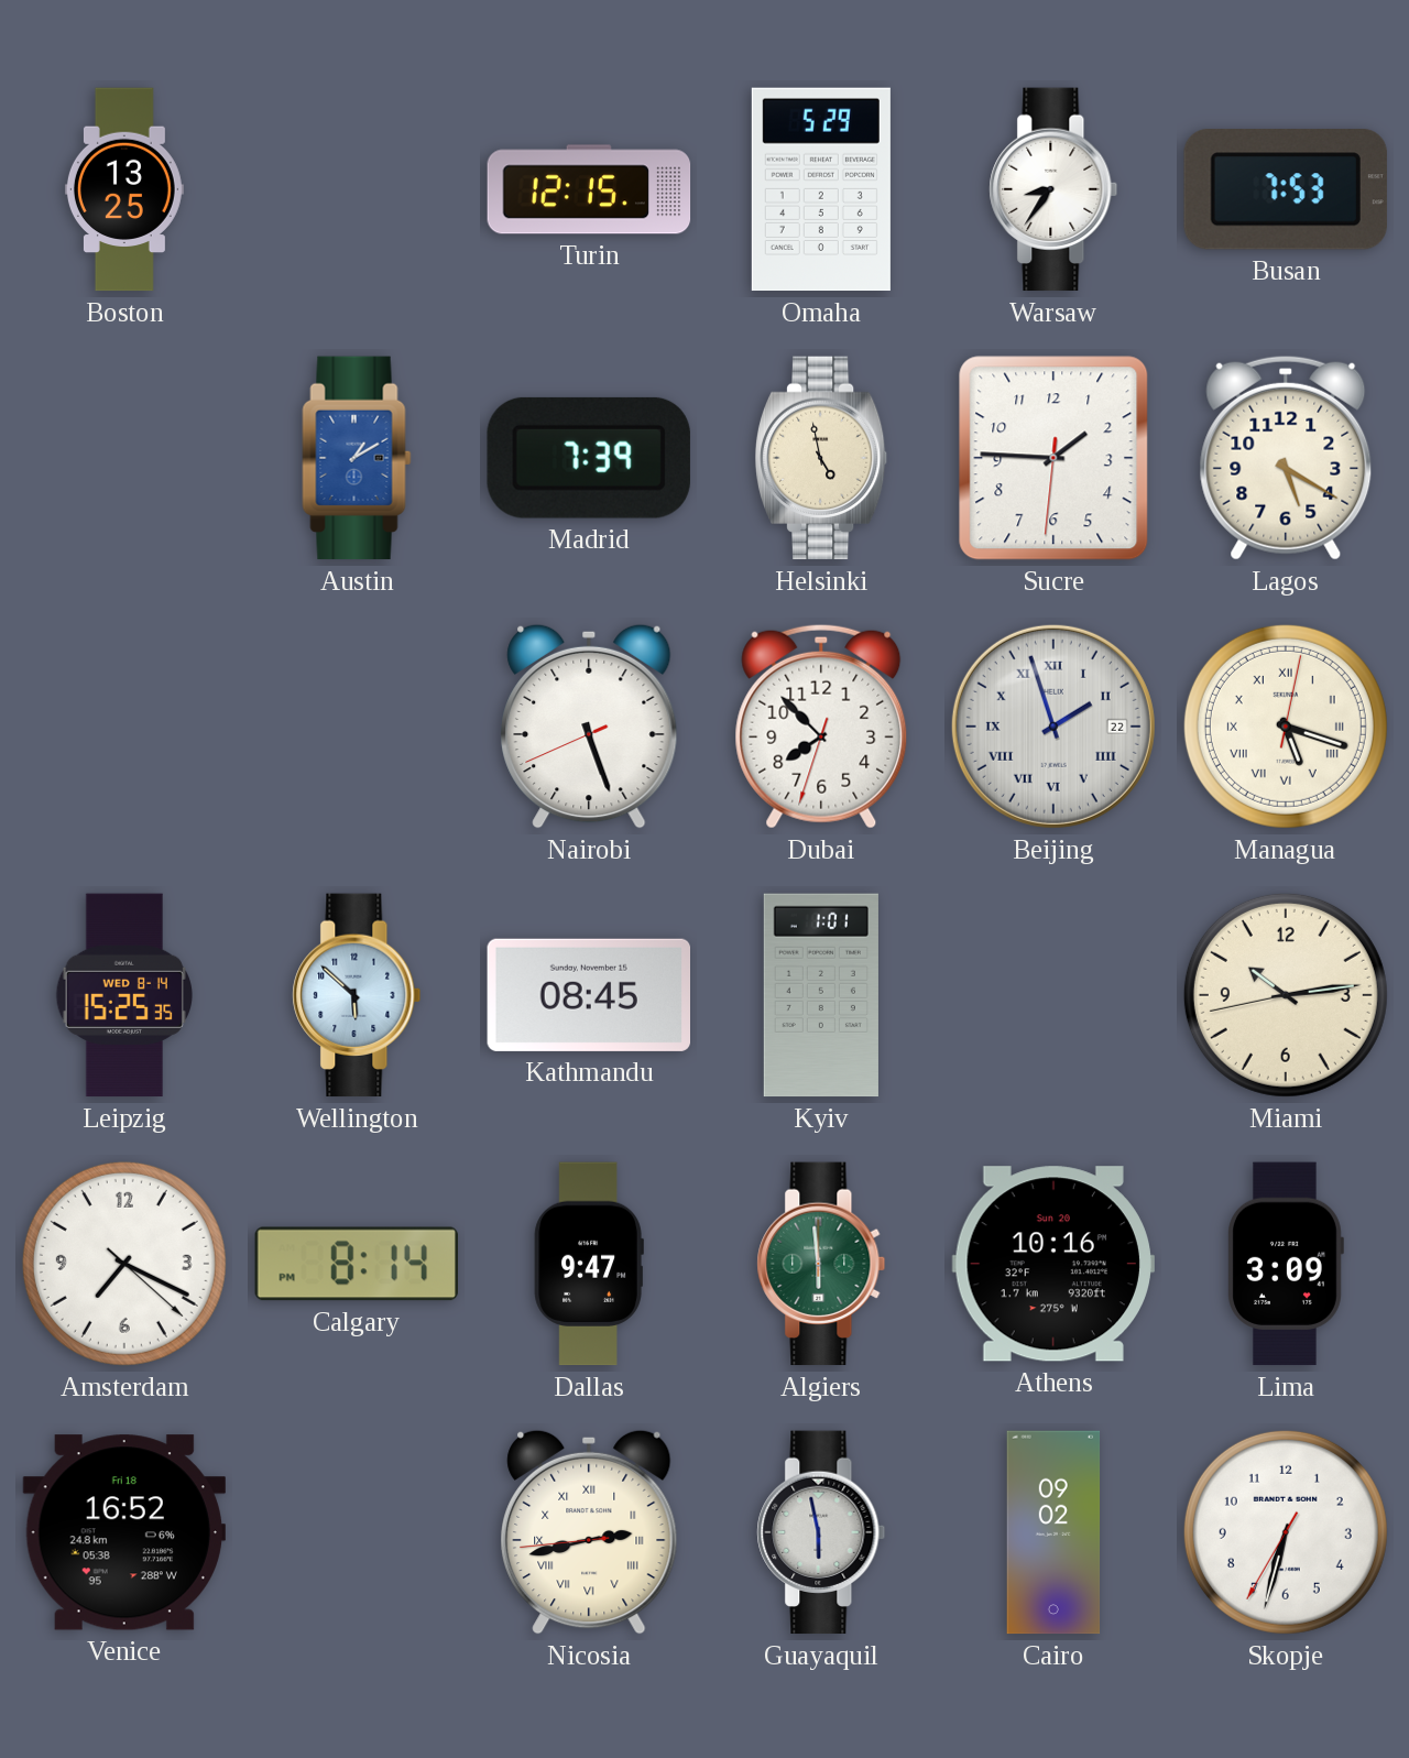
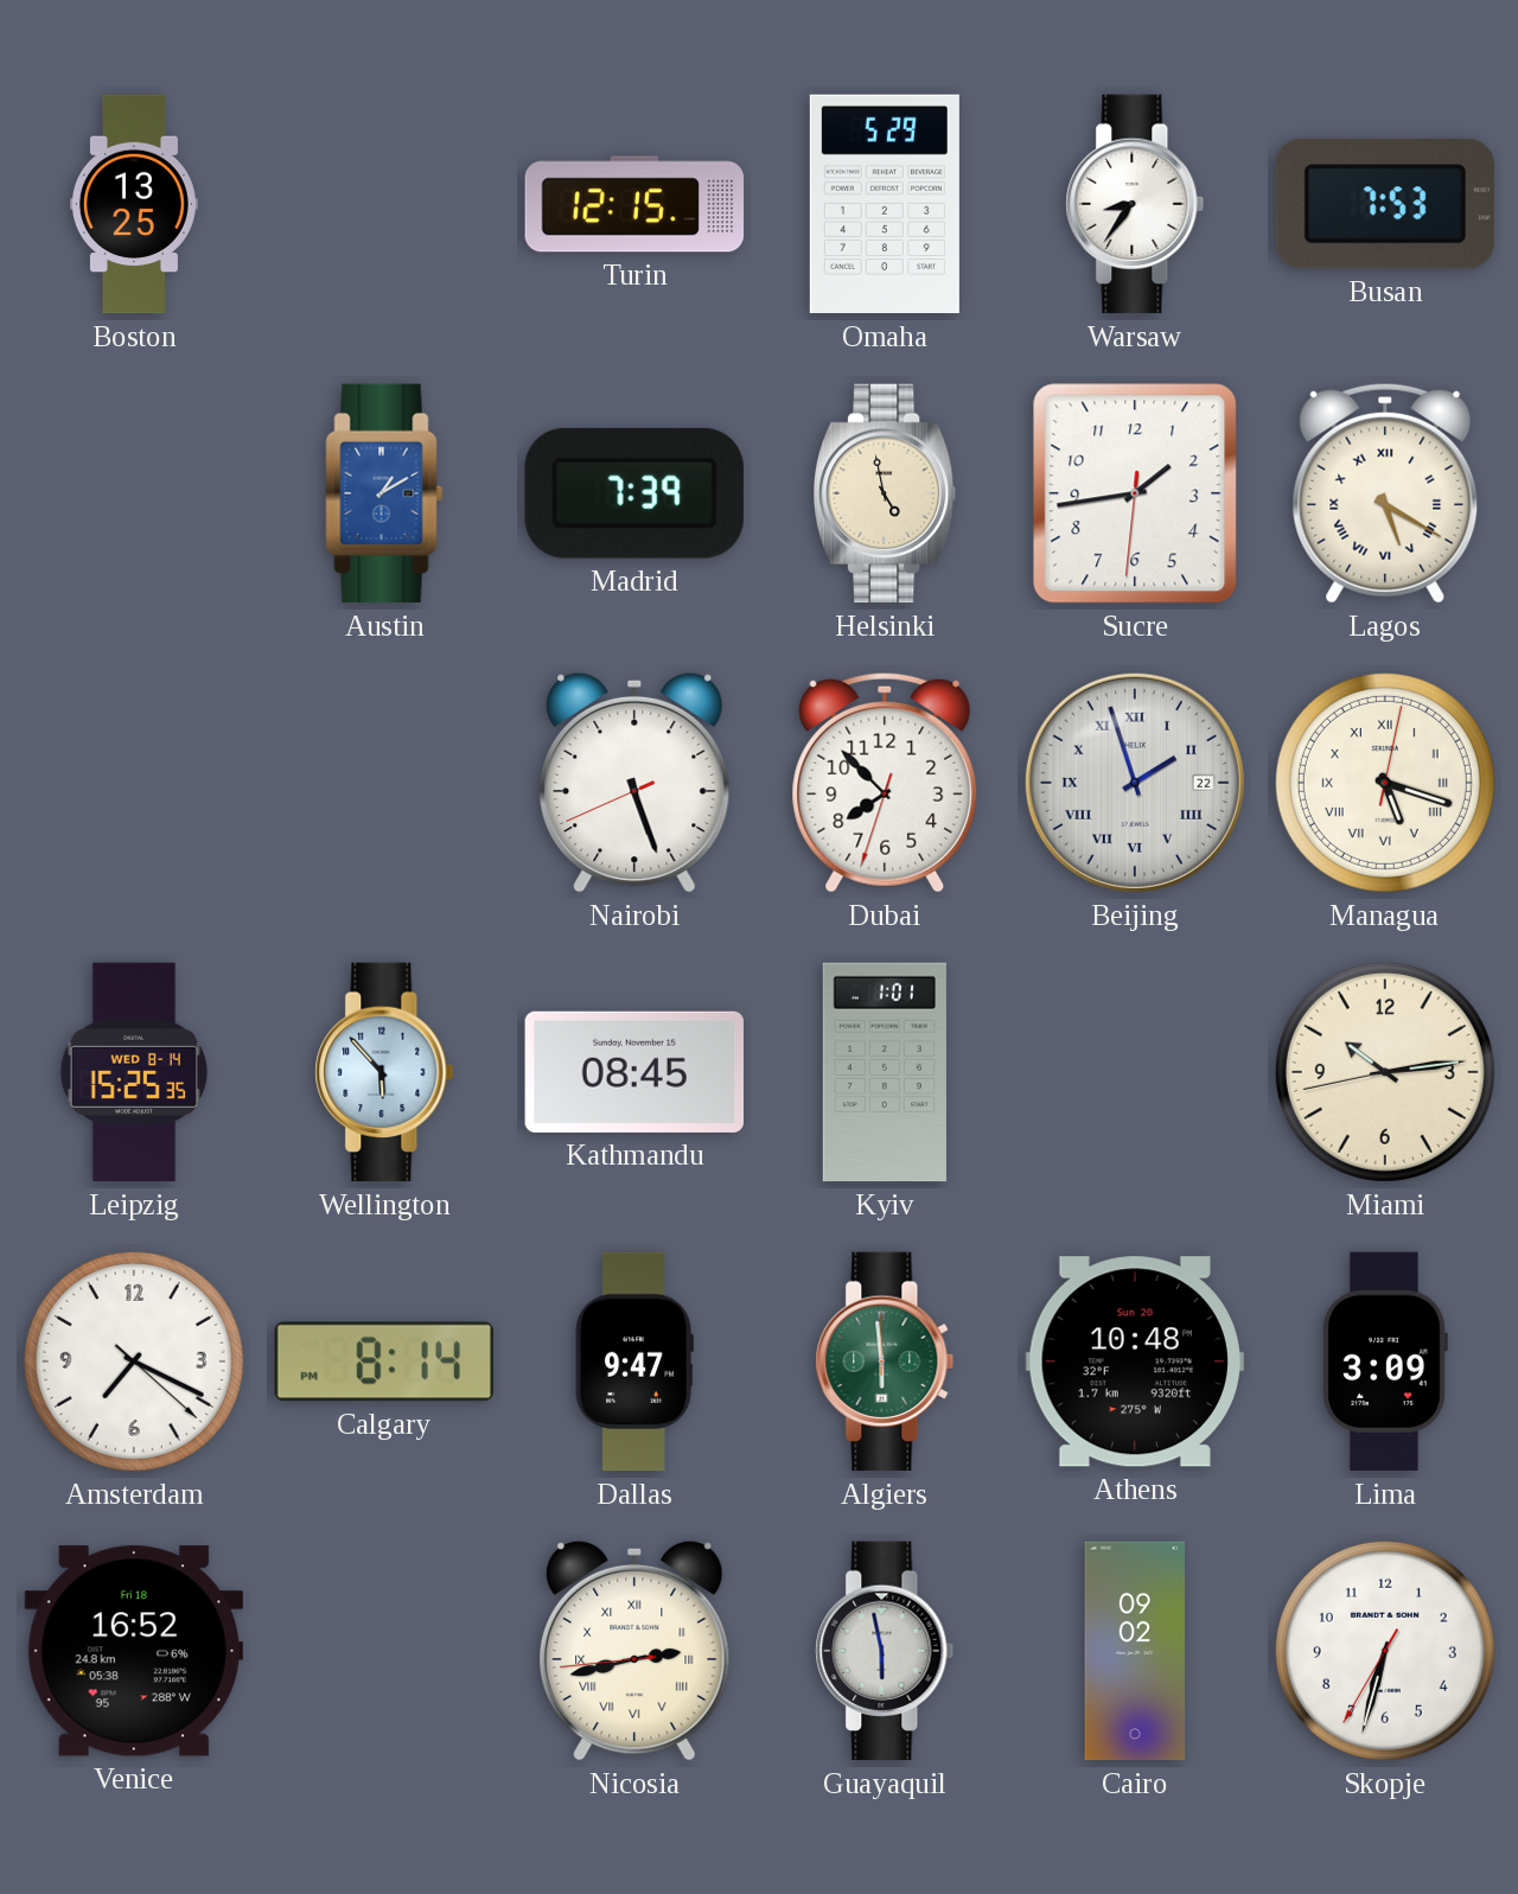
Sucre: 1:45 -> 1:43
Lagos numerals: Arabic -> Roman
Wellington: 5:52 -> 5:53
Athens: 10:16 -> 10:48
